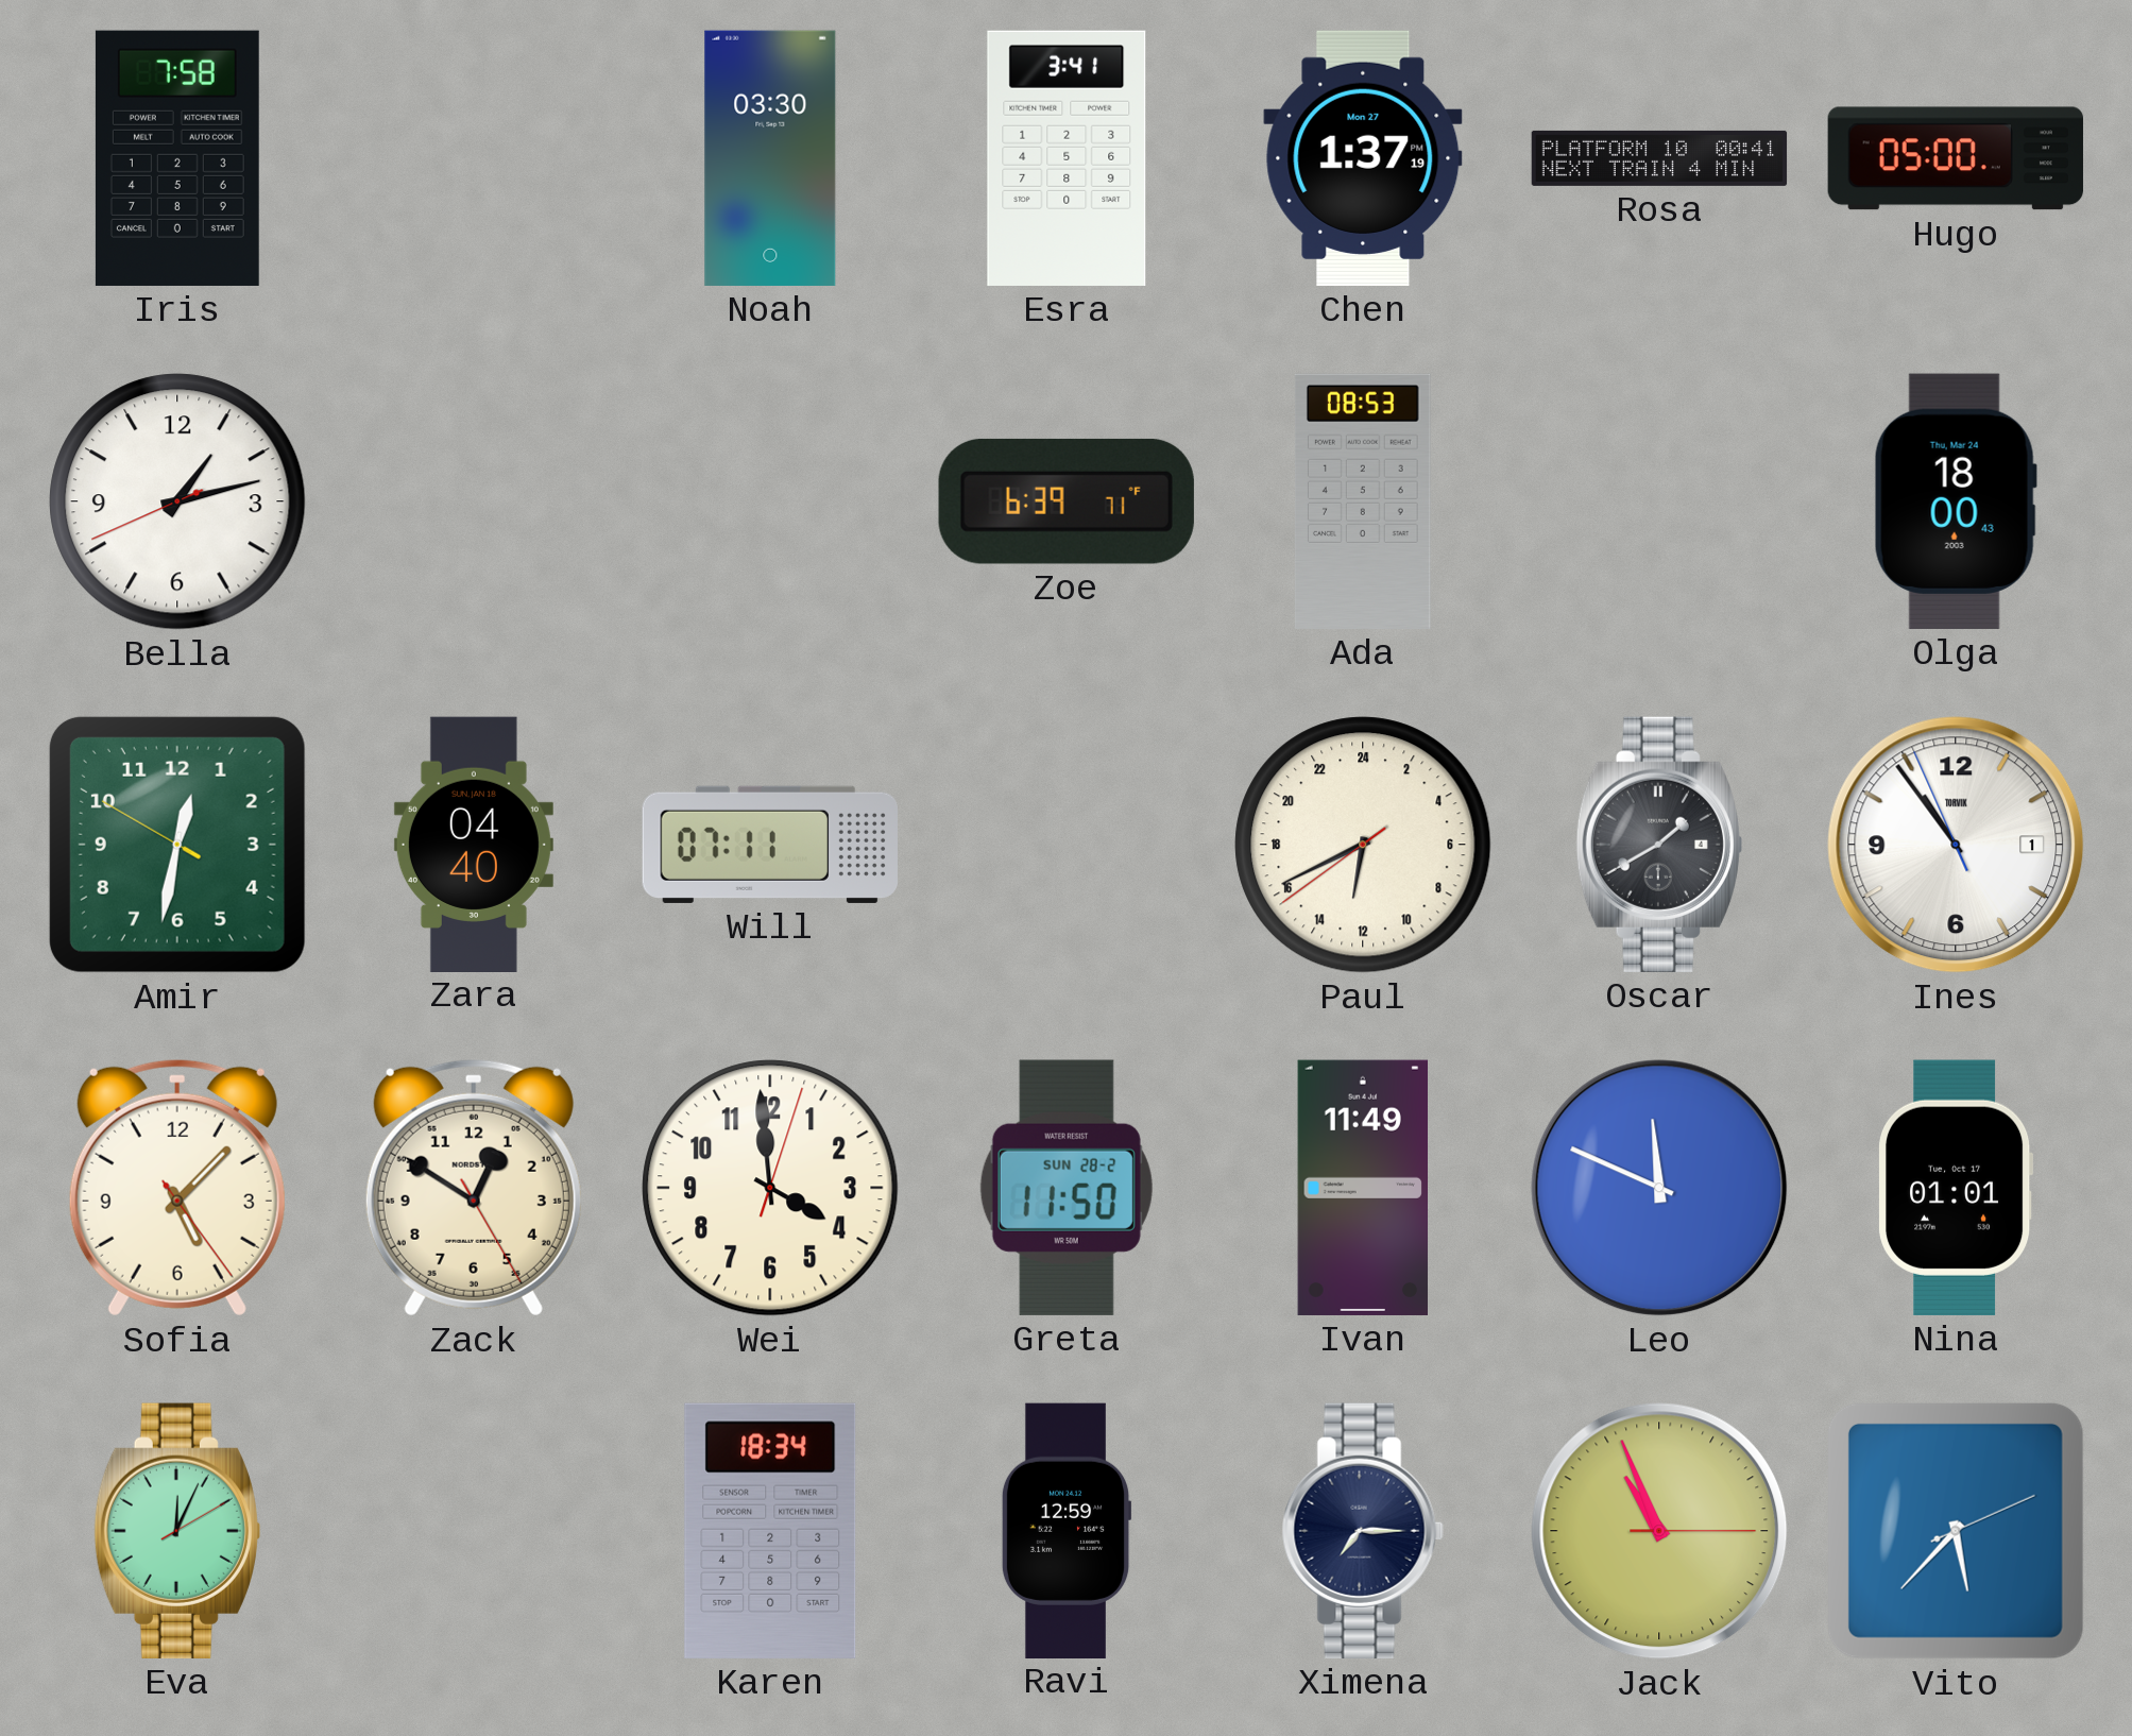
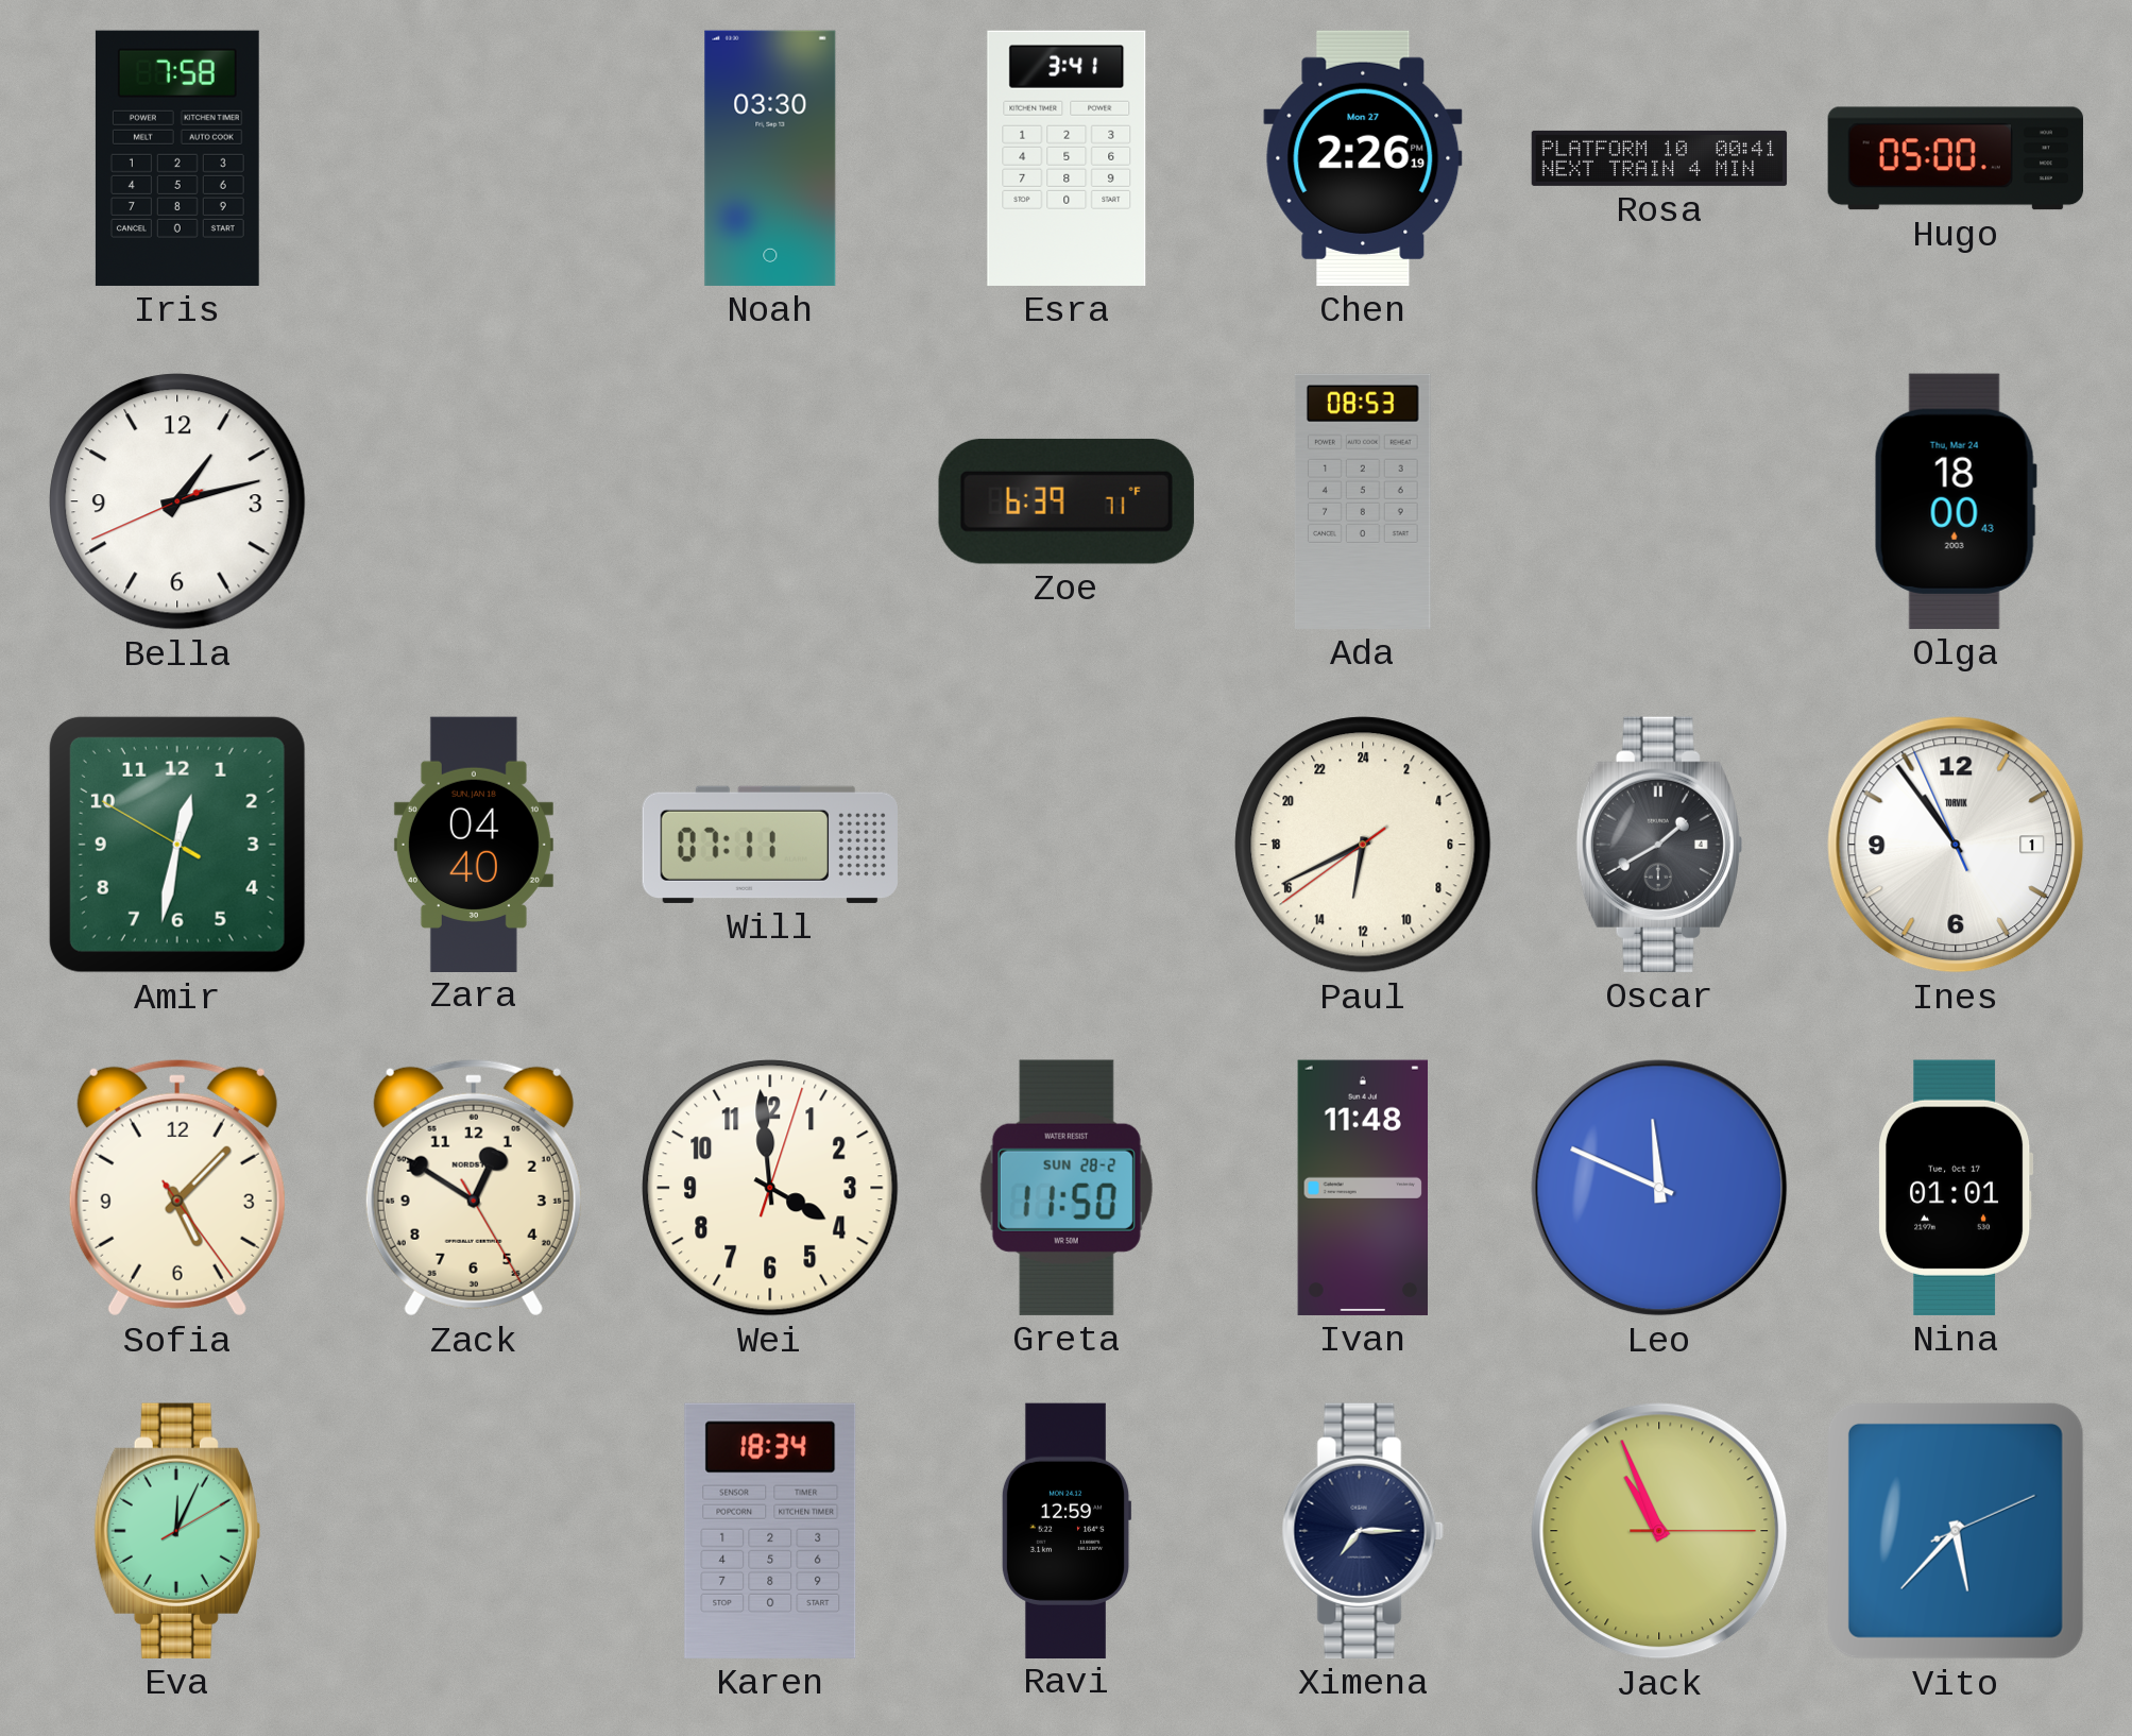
Chen: 1:37 -> 2:26
Ivan: 11:49 -> 11:48
